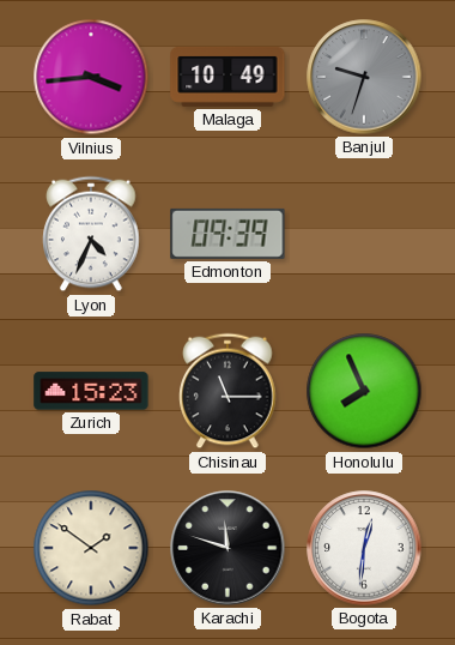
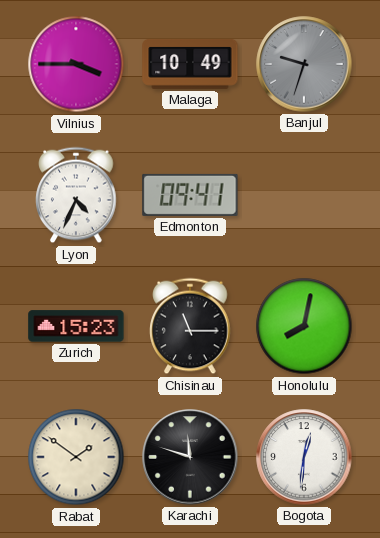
Vilnius: 3:44 -> 3:45
Edmonton: 09:39 -> 09:41
Honolulu: 7:56 -> 8:02
